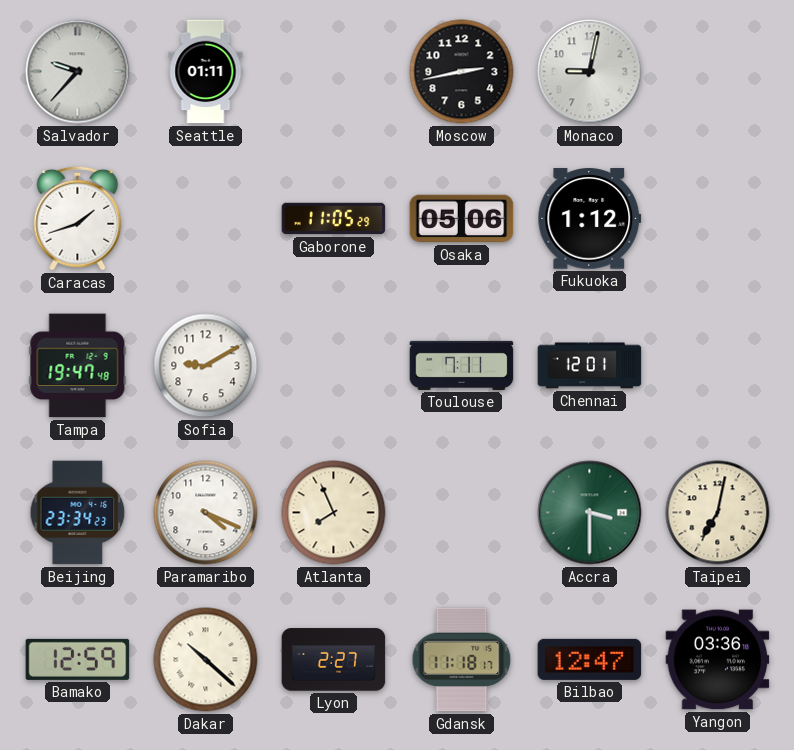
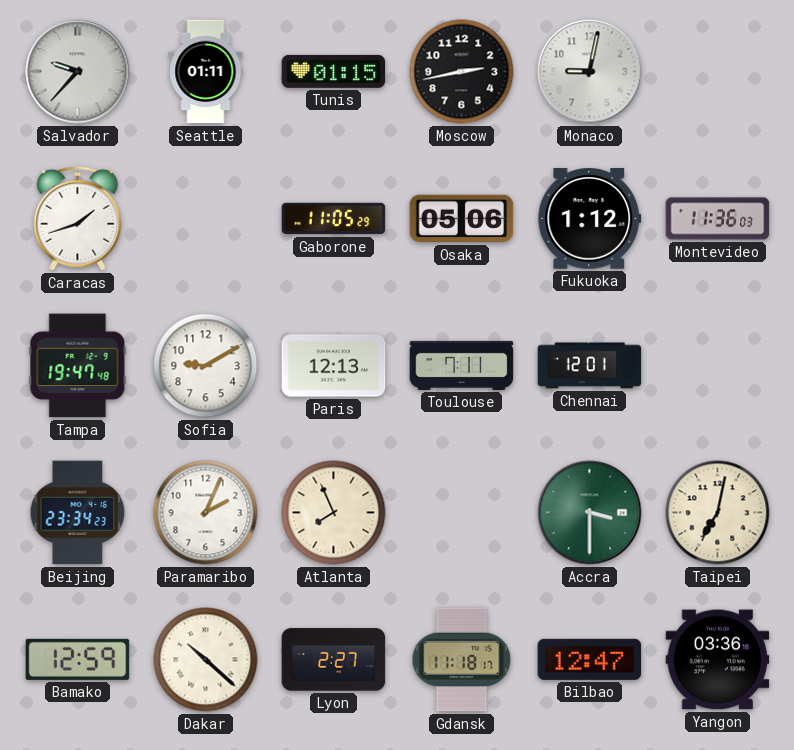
Tunis: none -> 01:15
Montevideo: none -> 11:36
Paris: none -> 12:13
Paramaribo: 4:19 -> 2:04
